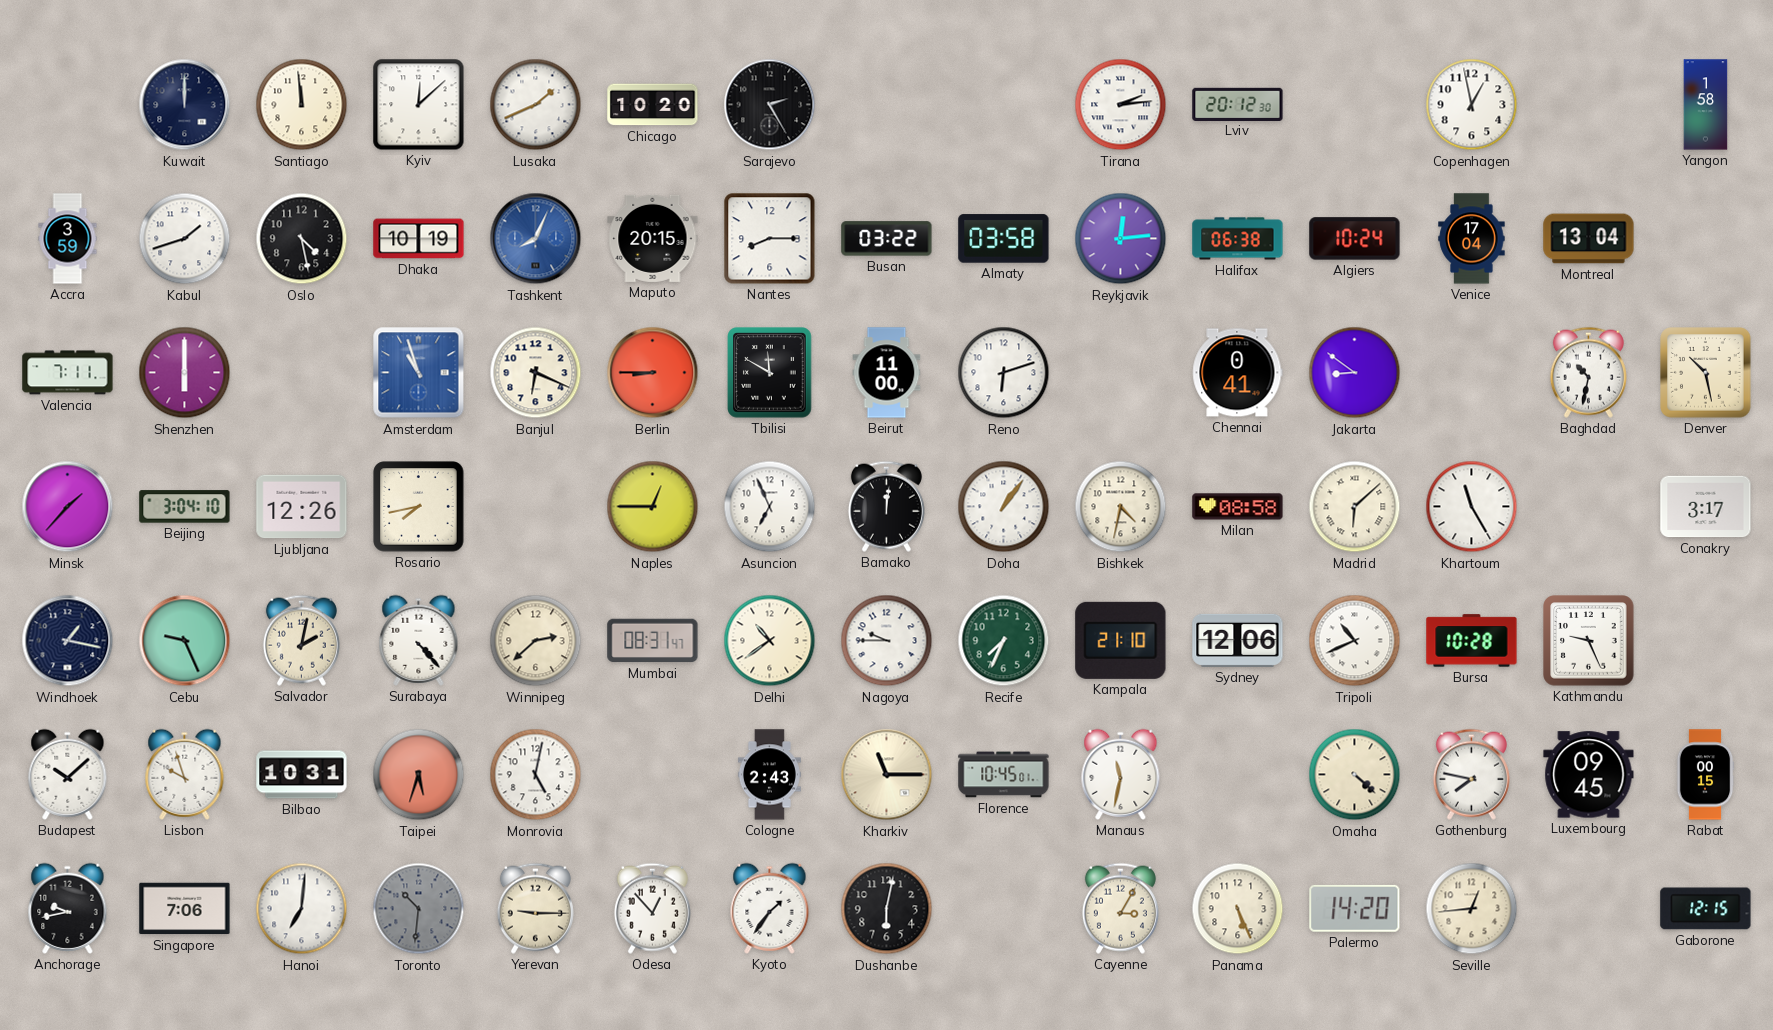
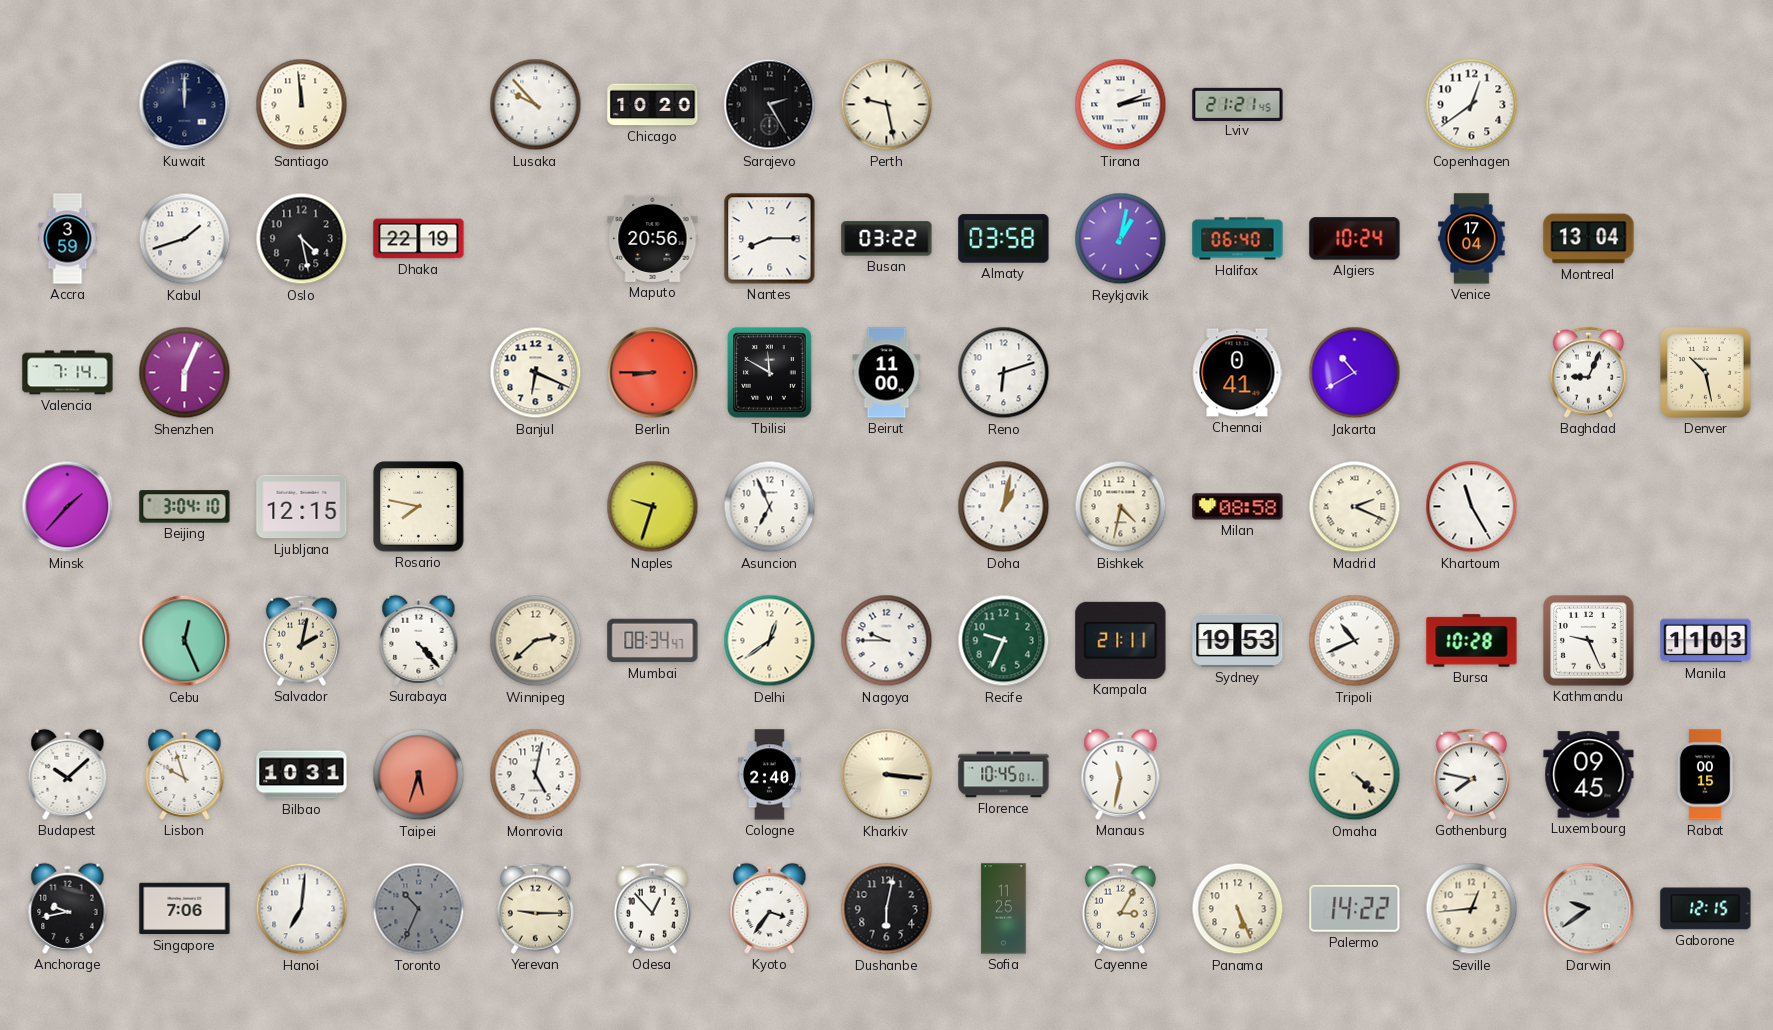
Kyiv: 12:08 -> none
Lusaka: 1:41 -> 9:53
Perth: none -> 9:28
Tirana: 2:14 -> 2:13
Lviv: 20:12 -> 21:21
Copenhagen: 12:58 -> 12:39
Yangon: 1:58 -> none
Dhaka: 10:19 -> 22:19
Tashkent: 8:04 -> none
Maputo: 20:15 -> 20:56
Reykjavik: 12:14 -> 1:02
Halifax: 06:38 -> 06:40
Valencia: 7:11 -> 7:14
Shenzhen: 6:00 -> 6:04
Amsterdam: 10:57 -> none
Jakarta: 8:51 -> 10:40
Baghdad: 10:32 -> 9:04
Ljubljana: 12:26 -> 12:15
Rosario: 7:43 -> 7:47
Naples: 12:45 -> 9:33
Bamako: 12:01 -> none
Doha: 1:06 -> 1:02
Madrid: 6:08 -> 2:19
Conakry: 3:17 -> none
Windhoek: 1:17 -> none
Cebu: 9:26 -> 12:26
Mumbai: 08:31 -> 08:34
Delhi: 10:39 -> 12:39
Recife: 7:34 -> 9:34
Kampala: 21:10 -> 21:11
Sydney: 12:06 -> 19:53
Manila: none -> 11:03
Cologne: 2:43 -> 2:40
Kharkiv: 11:15 -> 3:16
Toronto: 10:31 -> 10:34
Kyoto: 1:36 -> 3:36
Sofia: none -> 11:25
Palermo: 14:20 -> 14:22
Darwin: none -> 9:39
